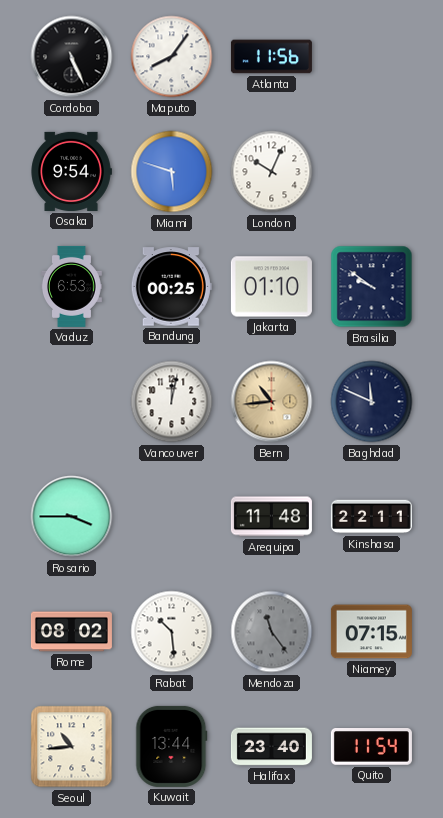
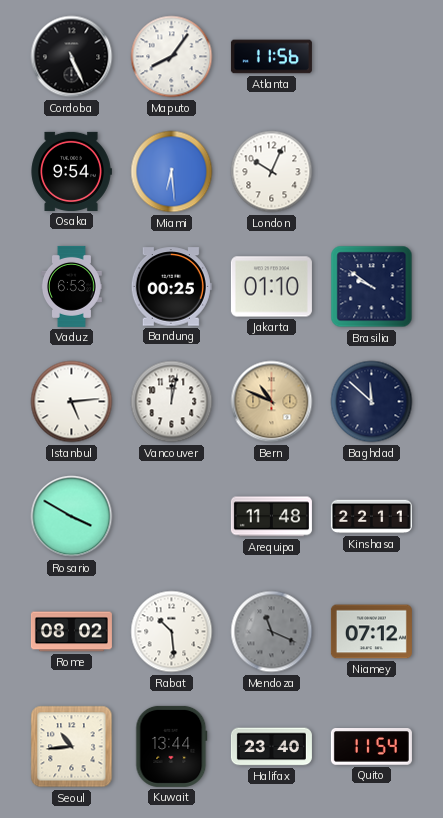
Miami: 5:48 -> 6:29
Istanbul: none -> 5:14
Bern: 10:44 -> 10:49
Baghdad: 11:49 -> 11:52
Rosario: 3:45 -> 3:50
Mendoza: 11:24 -> 11:19
Niamey: 07:15 -> 07:12
